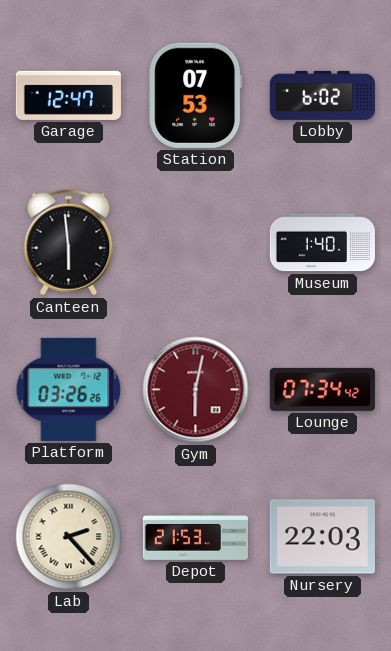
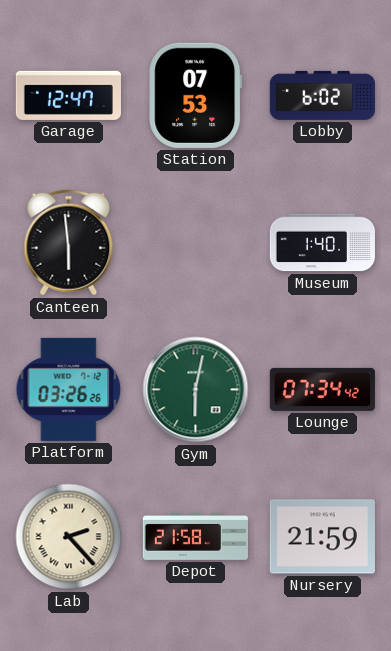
Gym dial: burgundy -> green
Depot: 21:53 -> 21:58
Nursery: 22:03 -> 21:59
